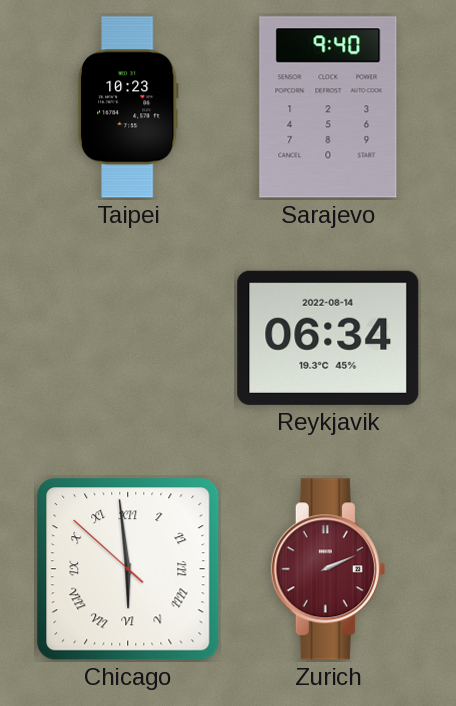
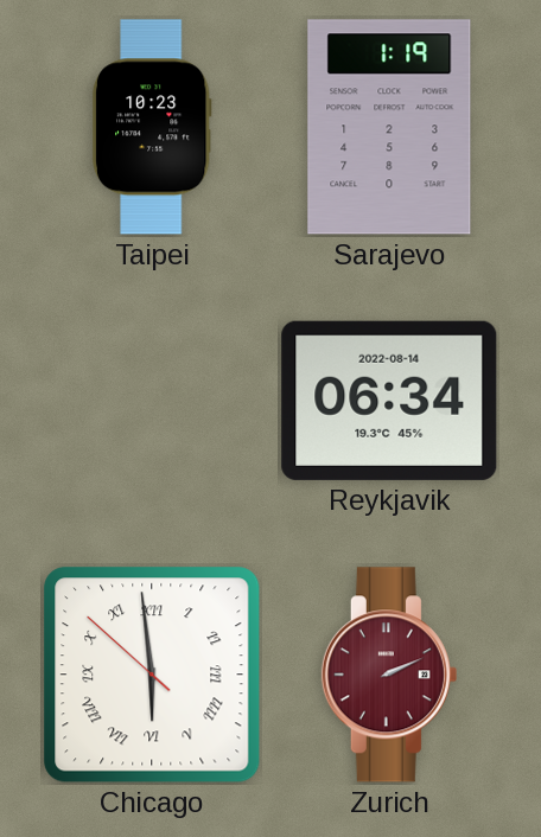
Sarajevo: 9:40 -> 1:19
